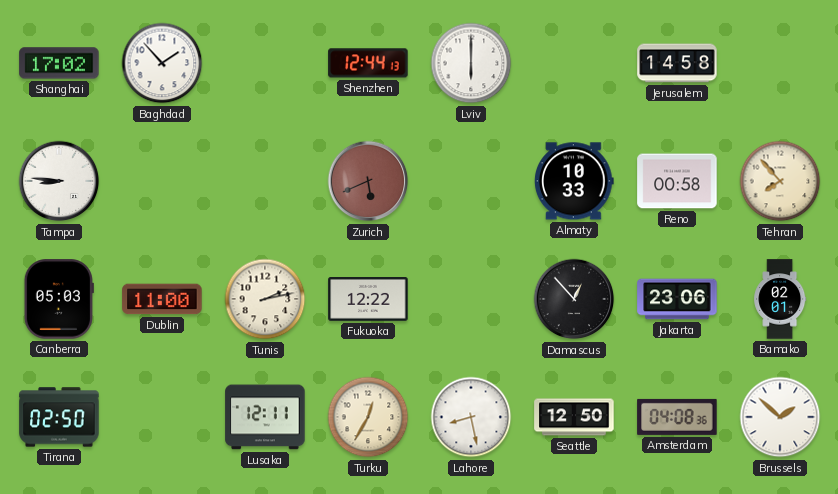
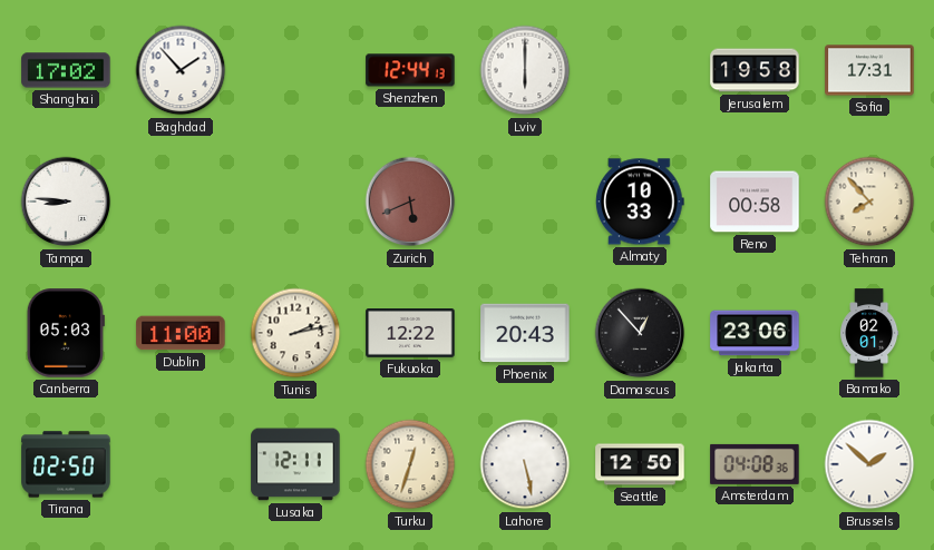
Jerusalem: 14:58 -> 19:58
Sofia: none -> 17:31
Phoenix: none -> 20:43
Turku: 12:35 -> 12:33
Lahore: 8:28 -> 5:28
